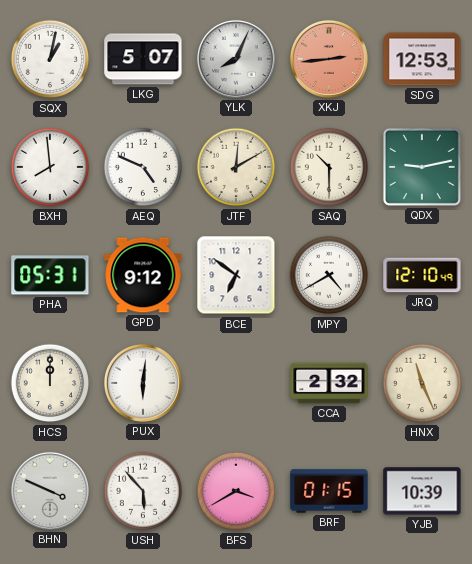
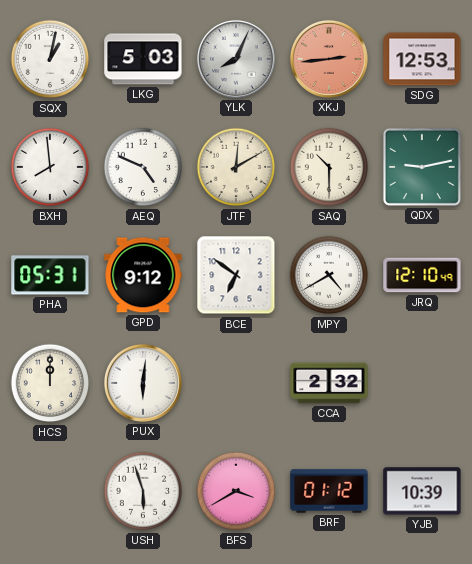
LKG: 5:07 -> 5:03
HNX: 11:26 -> none
BHN: 3:49 -> none
USH: 5:53 -> 5:57
BRF: 01:15 -> 01:12
